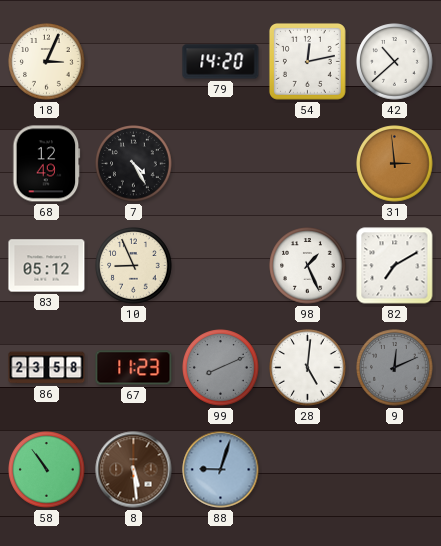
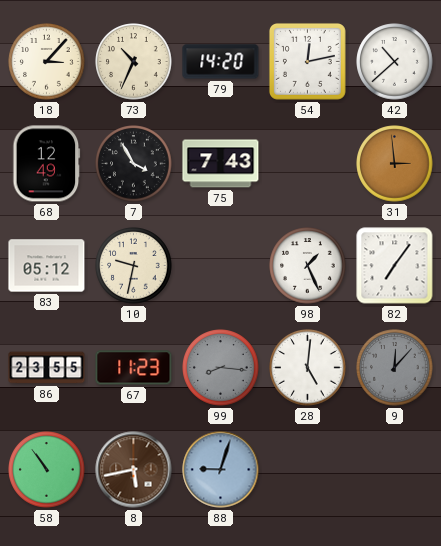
18: 3:04 -> 3:07
73: none -> 10:34
7: 4:25 -> 3:55
75: none -> 7:43
10: 8:56 -> 9:32
82: 7:10 -> 7:06
86: 23:58 -> 23:55
99: 8:11 -> 8:16
9: 12:11 -> 12:07
8: 5:29 -> 5:43
